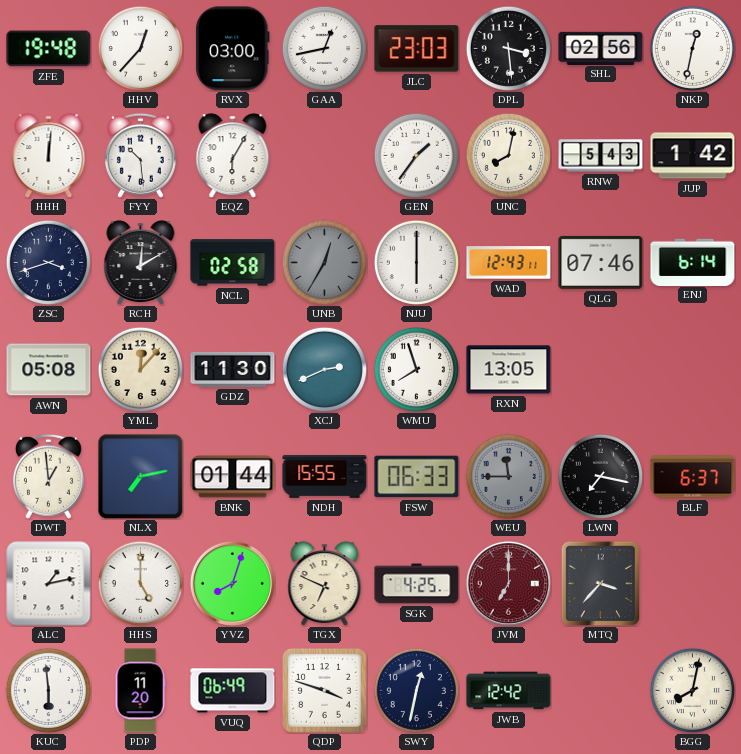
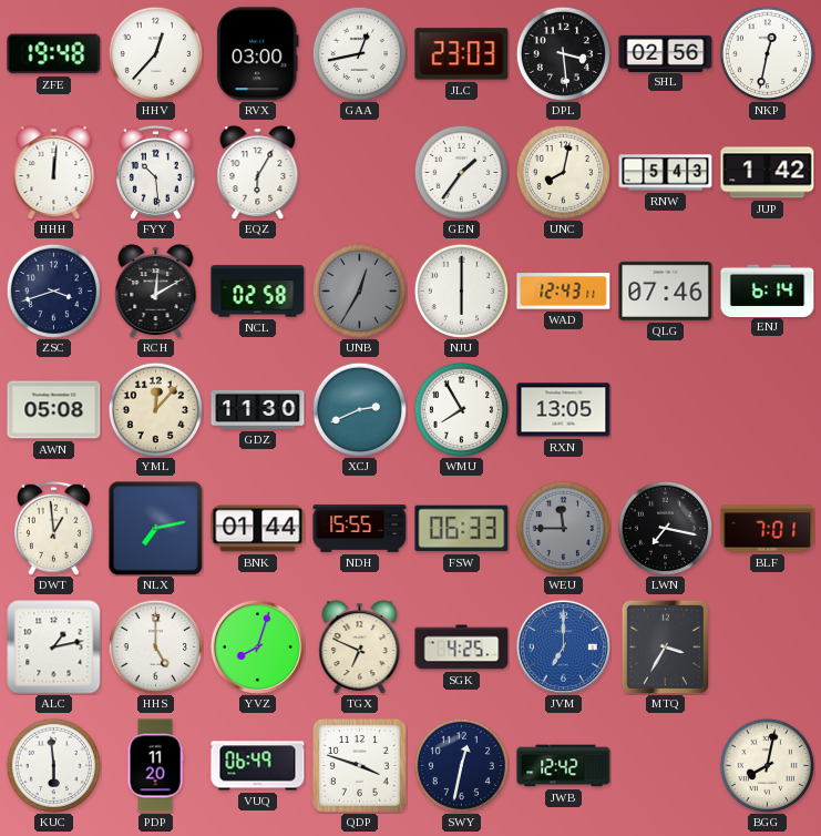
WMU: 7:57 -> 7:55
BLF: 6:37 -> 7:01
JVM dial: burgundy -> blue
MTQ: 3:37 -> 3:35
